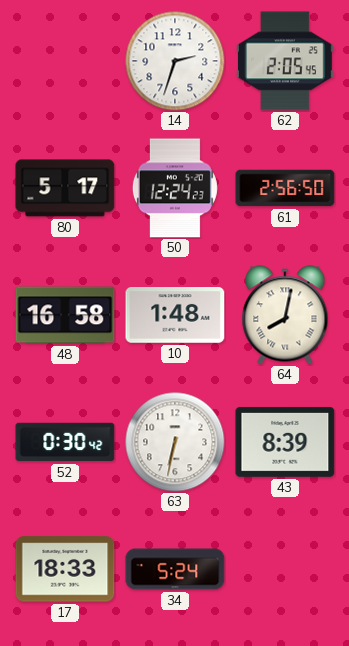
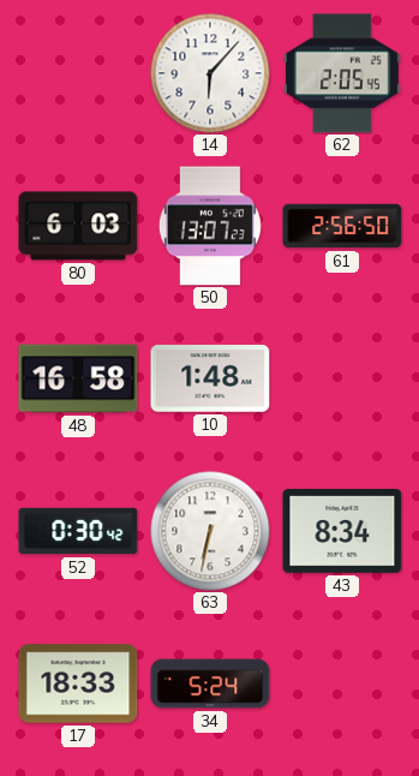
14: 2:33 -> 6:07
80: 5:17 -> 6:03
50: 12:24 -> 13:07
64: 8:02 -> none
43: 8:39 -> 8:34
